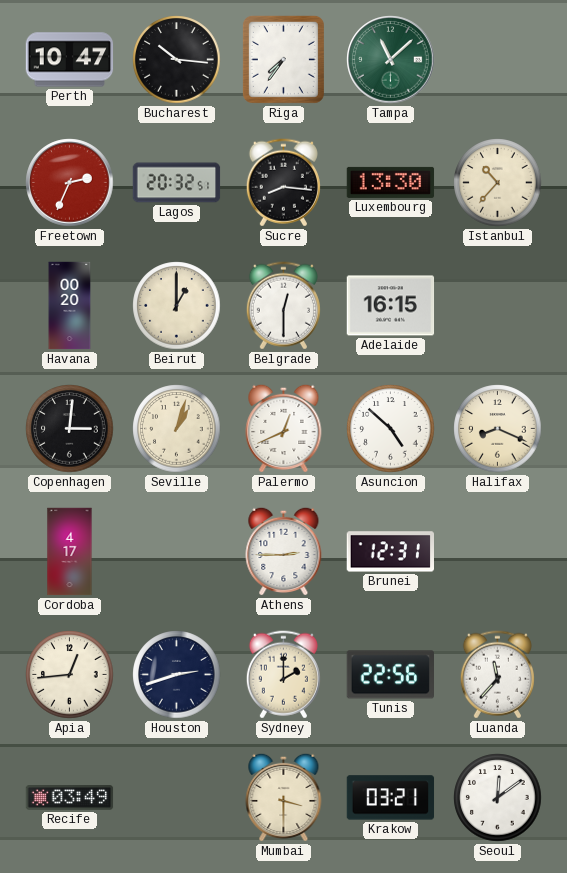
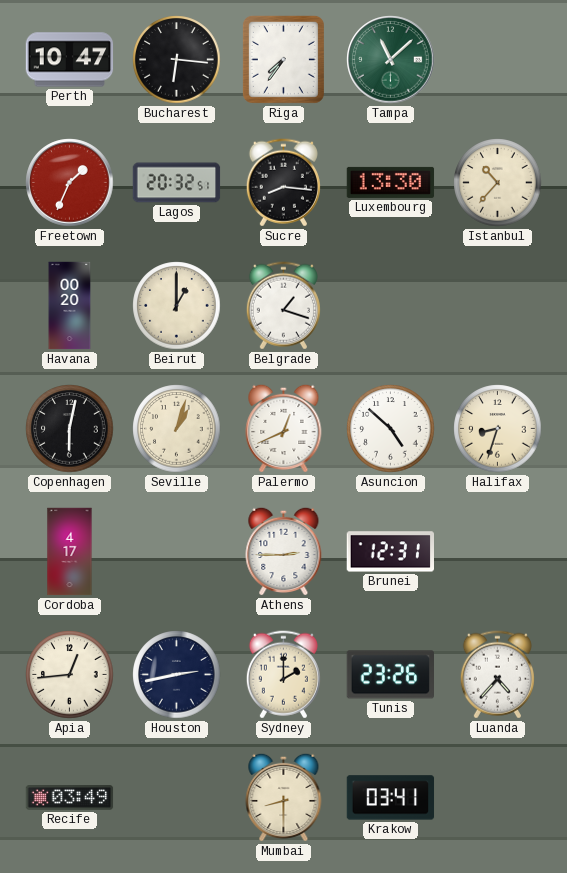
Bucharest: 10:16 -> 6:16
Freetown: 2:34 -> 1:34
Belgrade: 12:30 -> 1:18
Adelaide: 16:15 -> none
Copenhagen: 3:01 -> 6:02
Halifax: 8:19 -> 8:33
Houston: 2:42 -> 2:43
Tunis: 22:56 -> 23:26
Luanda: 11:37 -> 4:37
Mumbai: 3:30 -> 8:30
Krakow: 03:21 -> 03:41
Seoul: 12:09 -> none
